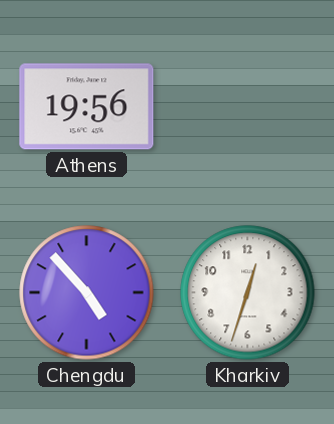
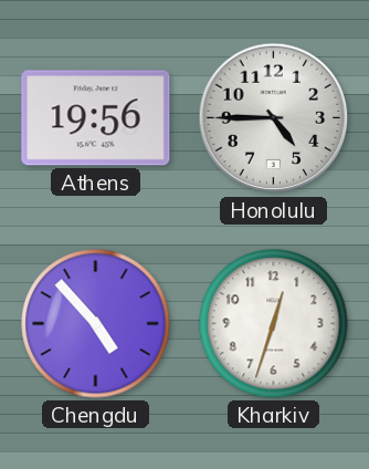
Honolulu: none -> 4:45
